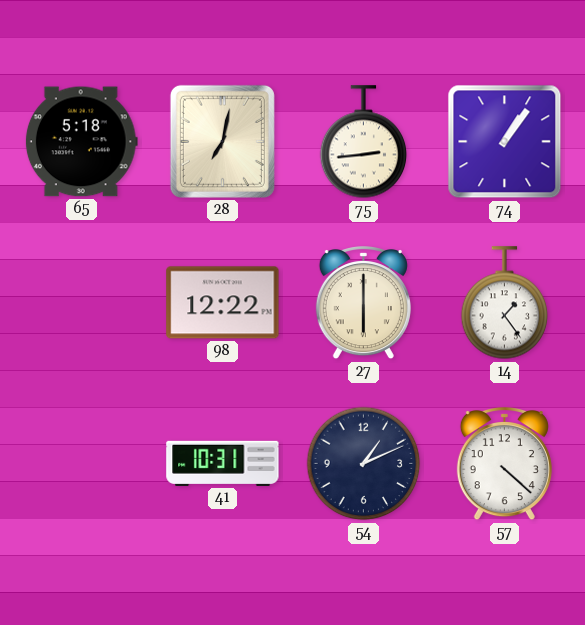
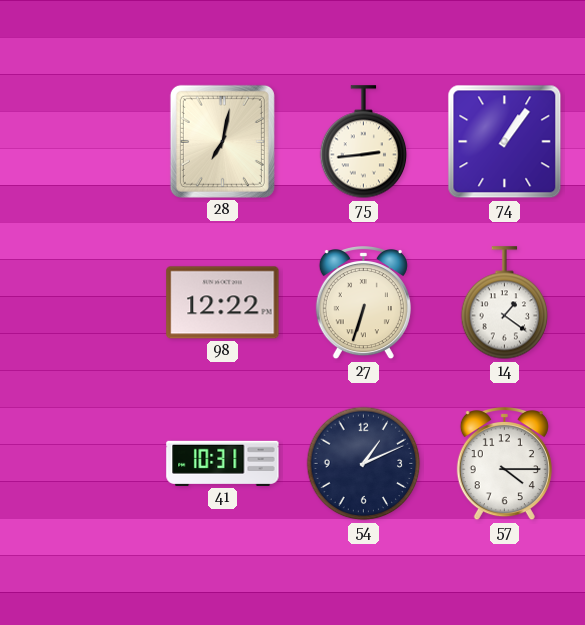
65: 5:18 -> none
27: 6:00 -> 6:33
14: 1:24 -> 1:21
57: 4:22 -> 4:15
